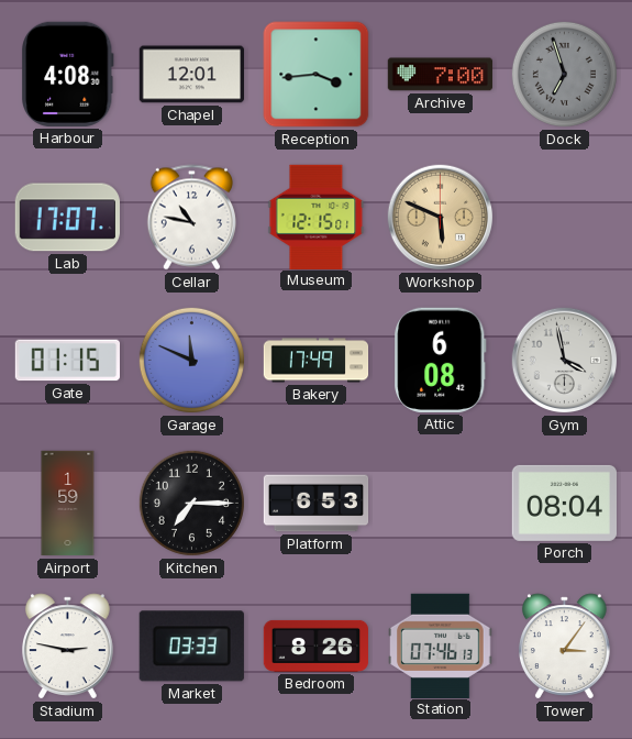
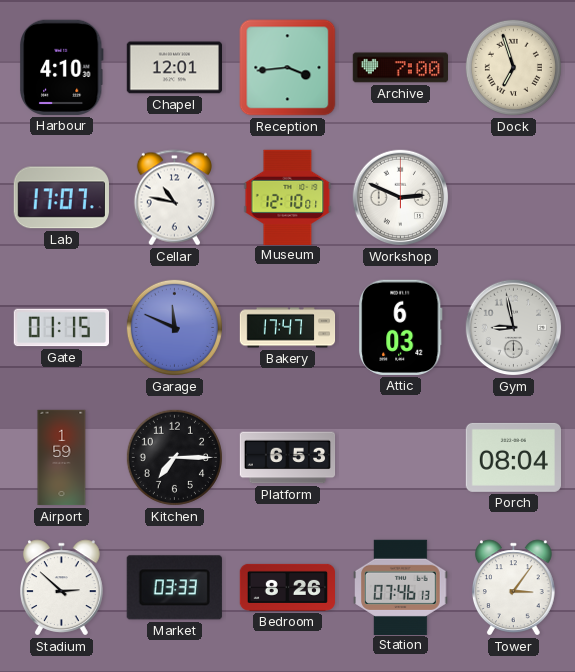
Harbour: 4:08 -> 4:10
Dock dial: grey -> cream
Museum: 12:15 -> 12:10
Workshop: 5:49 -> 2:49
Workshop dial: champagne -> white
Bakery: 17:49 -> 17:47
Attic: 6:08 -> 6:03
Gym: 3:58 -> 8:58
Stadium: 2:47 -> 2:52
